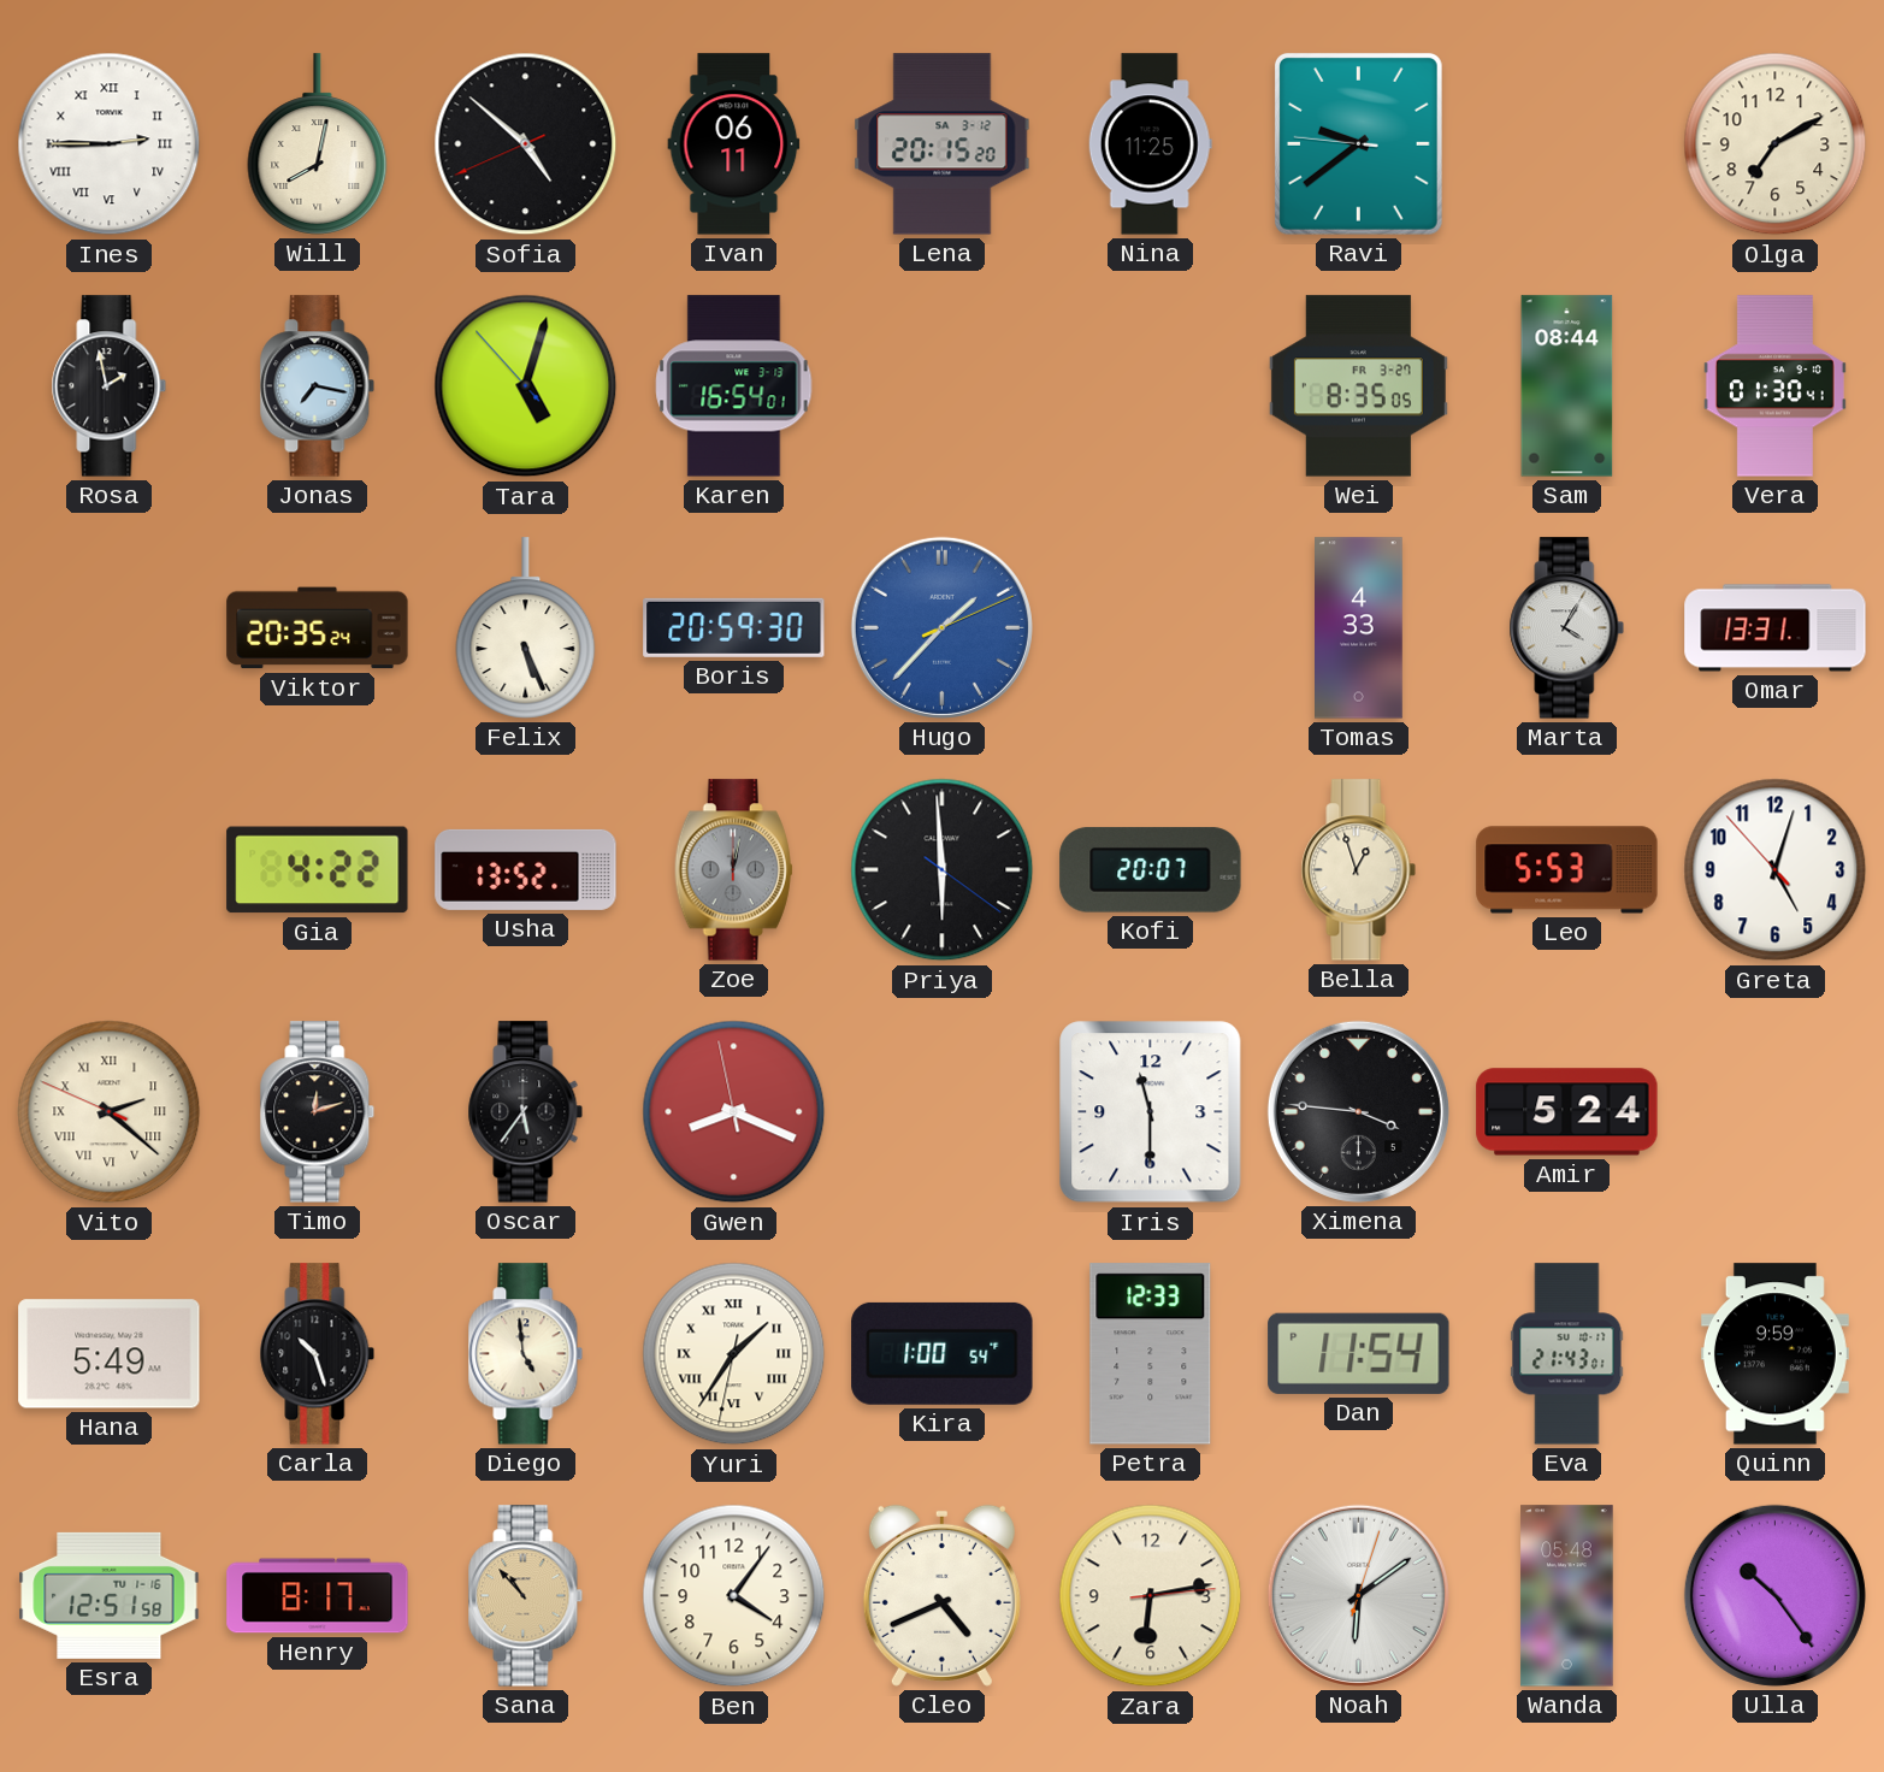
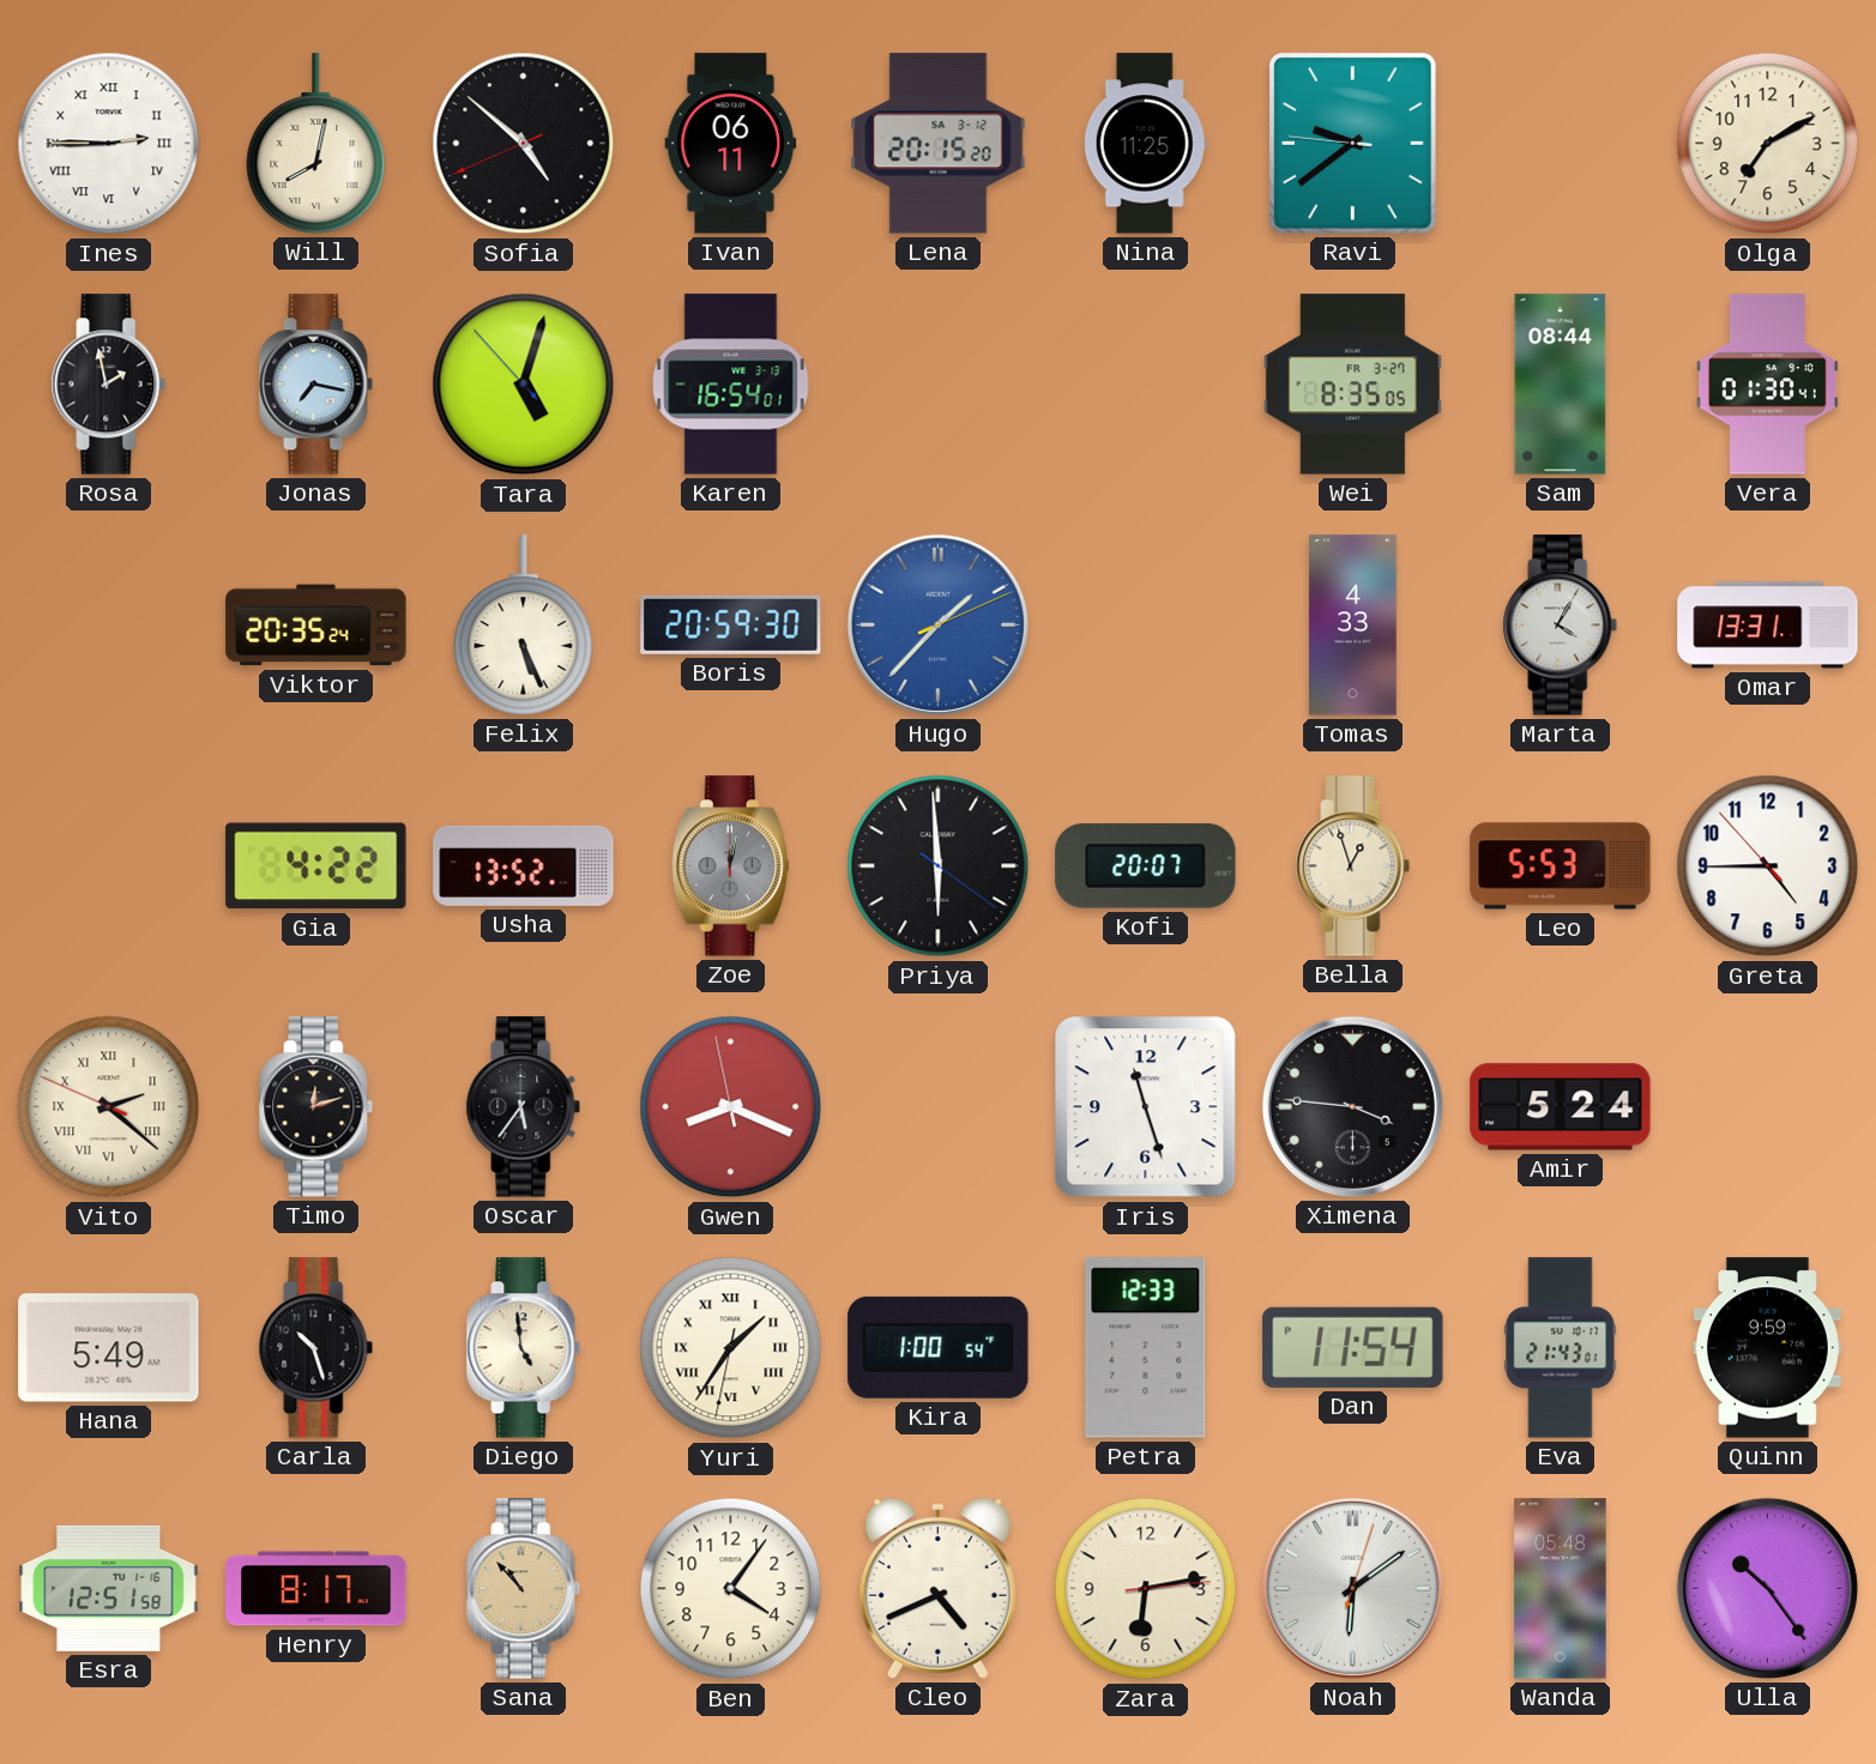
Greta: 5:02 -> 4:44
Iris: 11:30 -> 11:27
